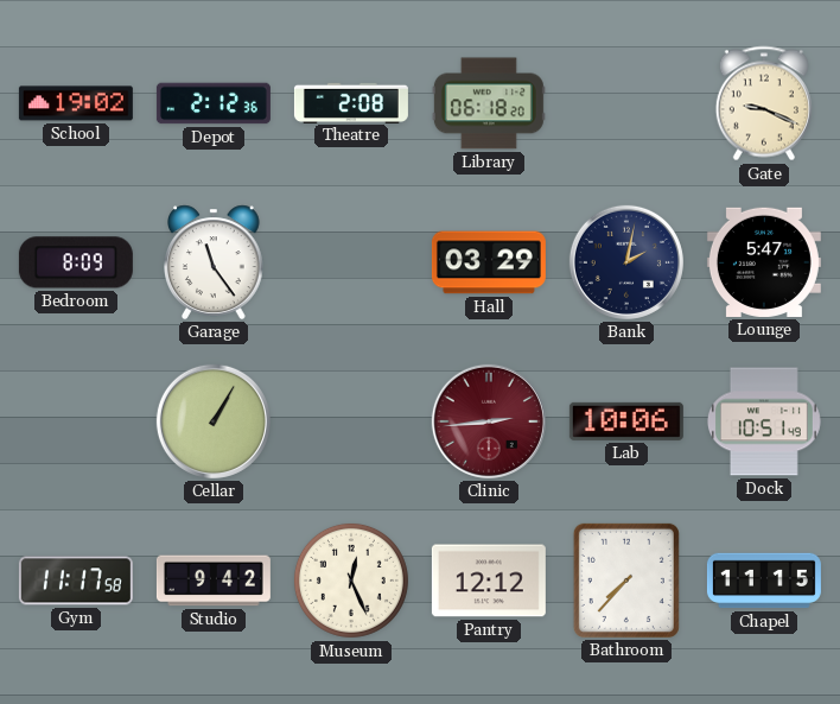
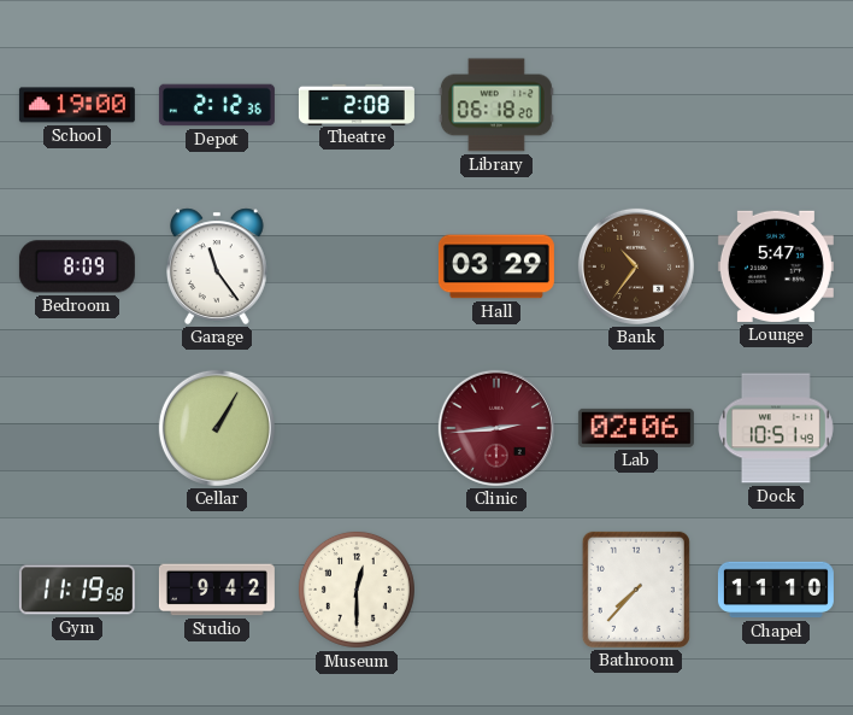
School: 19:02 -> 19:00
Gate: 9:19 -> none
Bank: 2:02 -> 10:36
Bank dial: navy -> brown
Lab: 10:06 -> 02:06
Gym: 11:17 -> 11:19
Museum: 12:26 -> 12:30
Pantry: 12:12 -> none
Chapel: 11:15 -> 11:10
